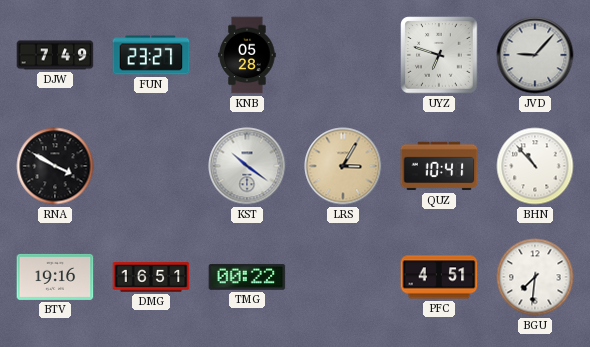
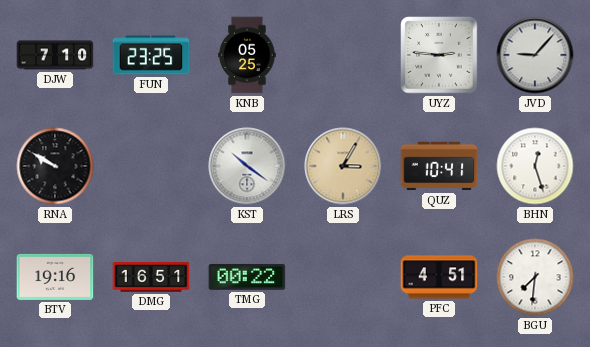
DJW: 7:49 -> 7:10
FUN: 23:27 -> 23:25
KNB: 05:28 -> 05:25
UYZ: 6:48 -> 2:46
RNA: 3:50 -> 9:50
BHN: 10:53 -> 12:27
